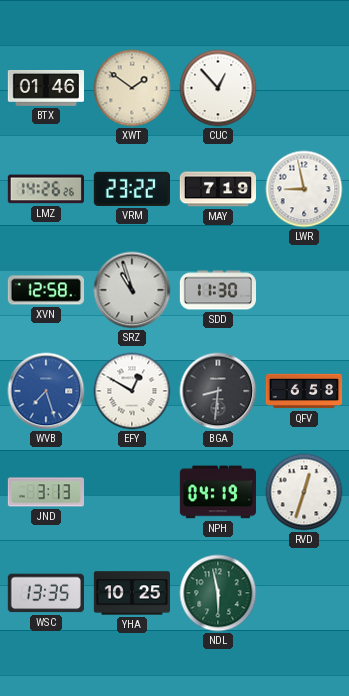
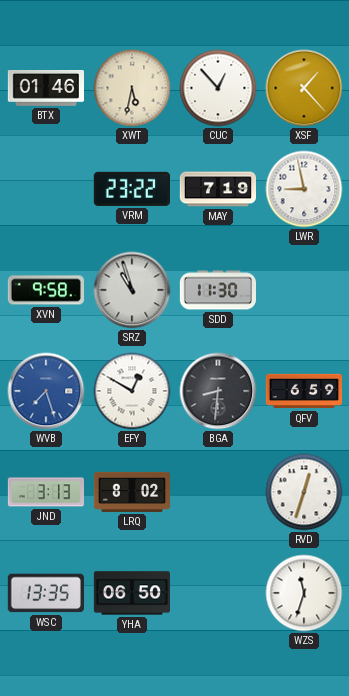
XWT: 1:51 -> 5:32
XSF: none -> 1:23
LMZ: 14:26 -> none
XVN: 12:58 -> 9:58
QFV: 6:58 -> 6:59
LRQ: none -> 8:02
NPH: 04:19 -> none
YHA: 10:25 -> 06:50
NDL: 5:58 -> none
WZS: none -> 11:33
